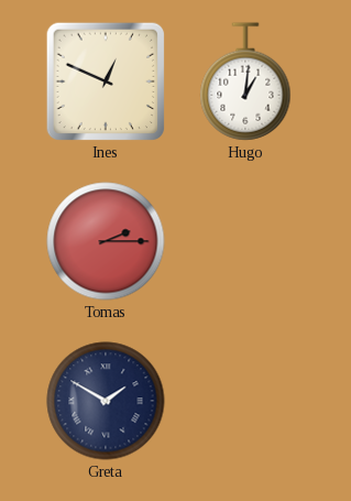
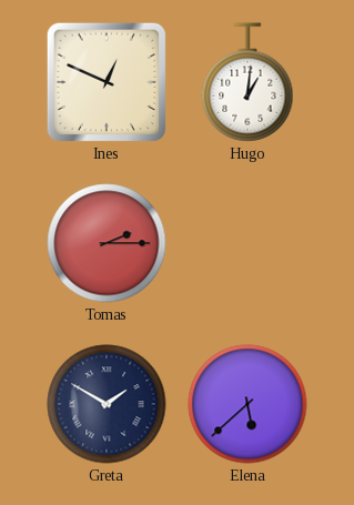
Elena: none -> 5:38
